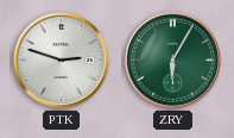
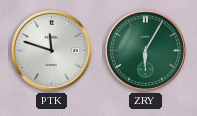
PTK: 2:48 -> 11:48
